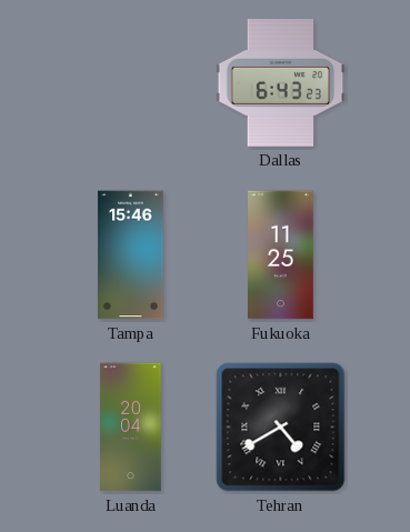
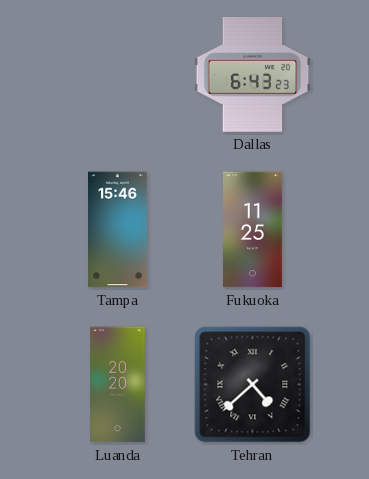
Luanda: 20:04 -> 20:20
Tehran: 4:40 -> 4:38
